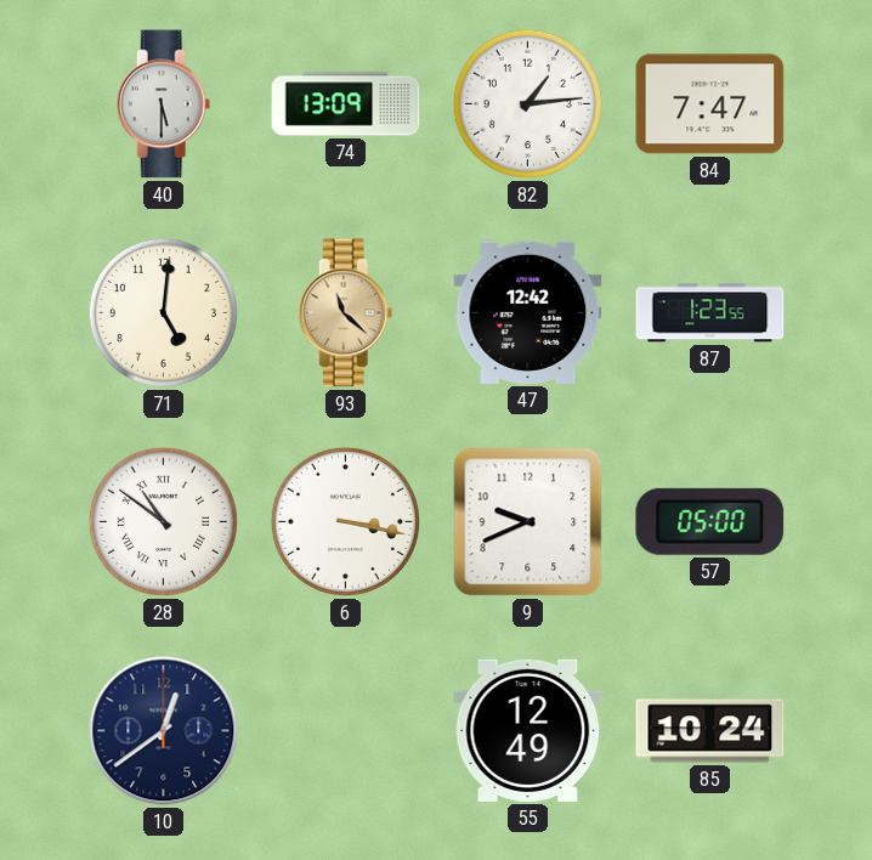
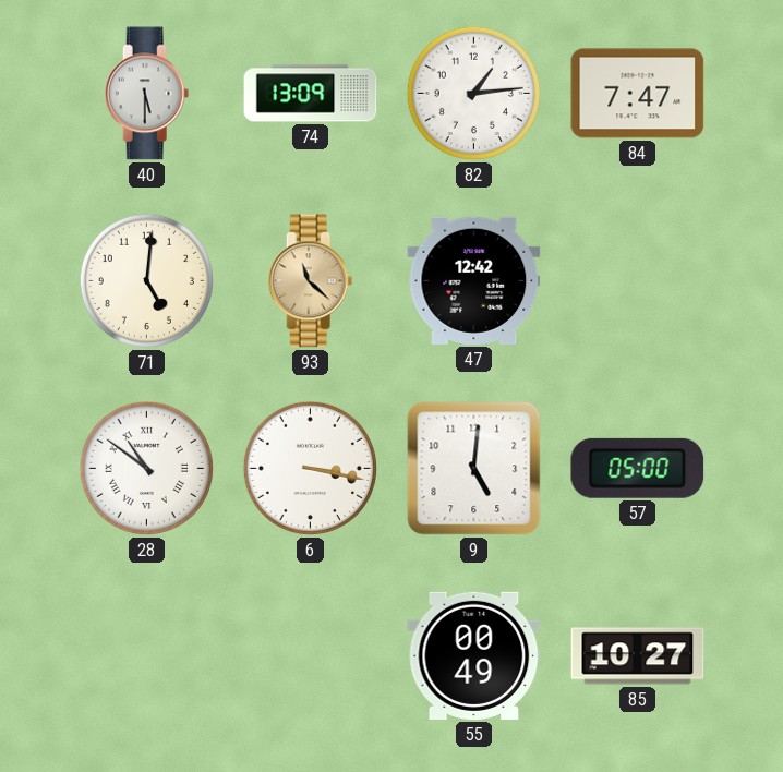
87: 1:23 -> none
9: 9:41 -> 5:01
10: 12:39 -> none
55: 12:49 -> 00:49
85: 10:24 -> 10:27
